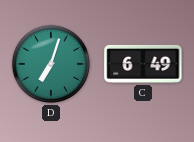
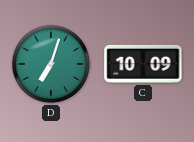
C: 6:49 -> 10:09
